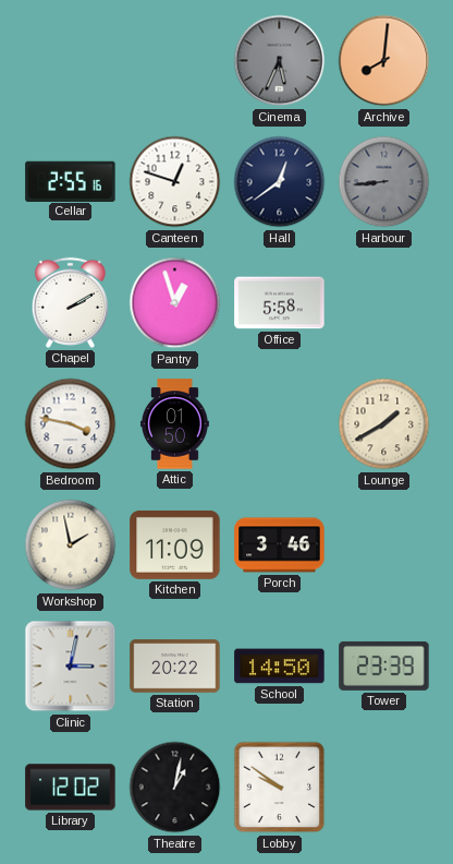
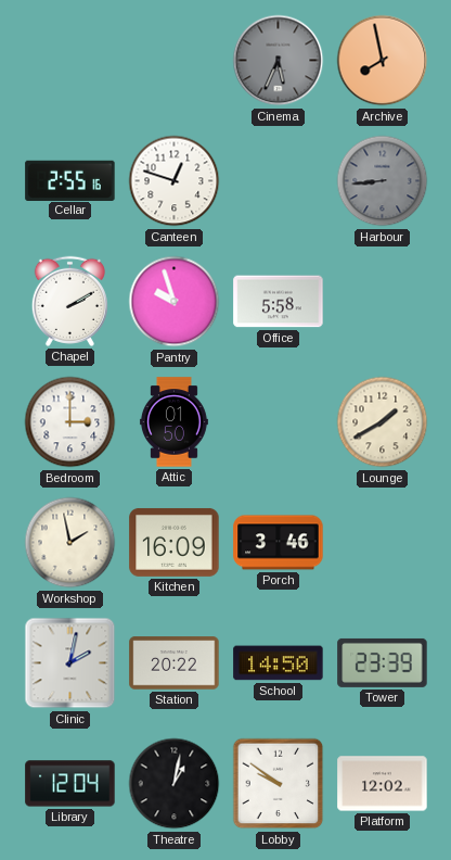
Archive: 8:01 -> 7:58
Hall: 12:39 -> none
Pantry: 12:57 -> 9:57
Bedroom: 3:47 -> 3:00
Kitchen: 11:09 -> 16:09
Clinic: 3:02 -> 2:02
Library: 12:02 -> 12:04
Platform: none -> 12:02
